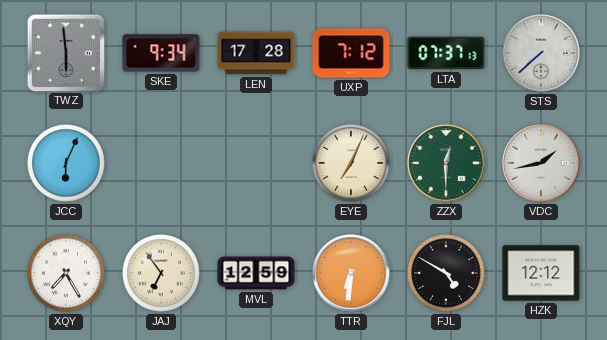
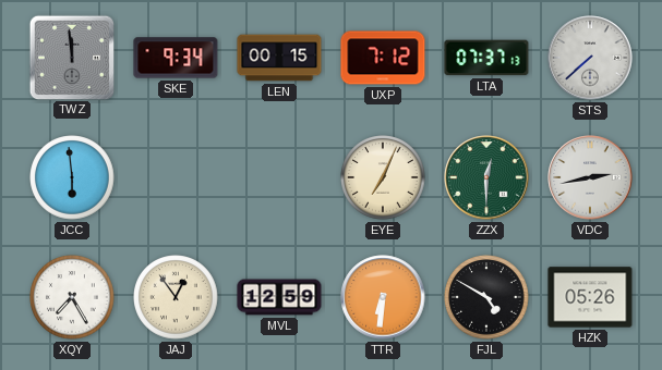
TWZ: 5:59 -> 11:59
LEN: 17:28 -> 00:15
JCC: 6:04 -> 5:59
VDC: 1:43 -> 2:43
JAJ: 6:54 -> 12:54
HZK: 12:12 -> 05:26
